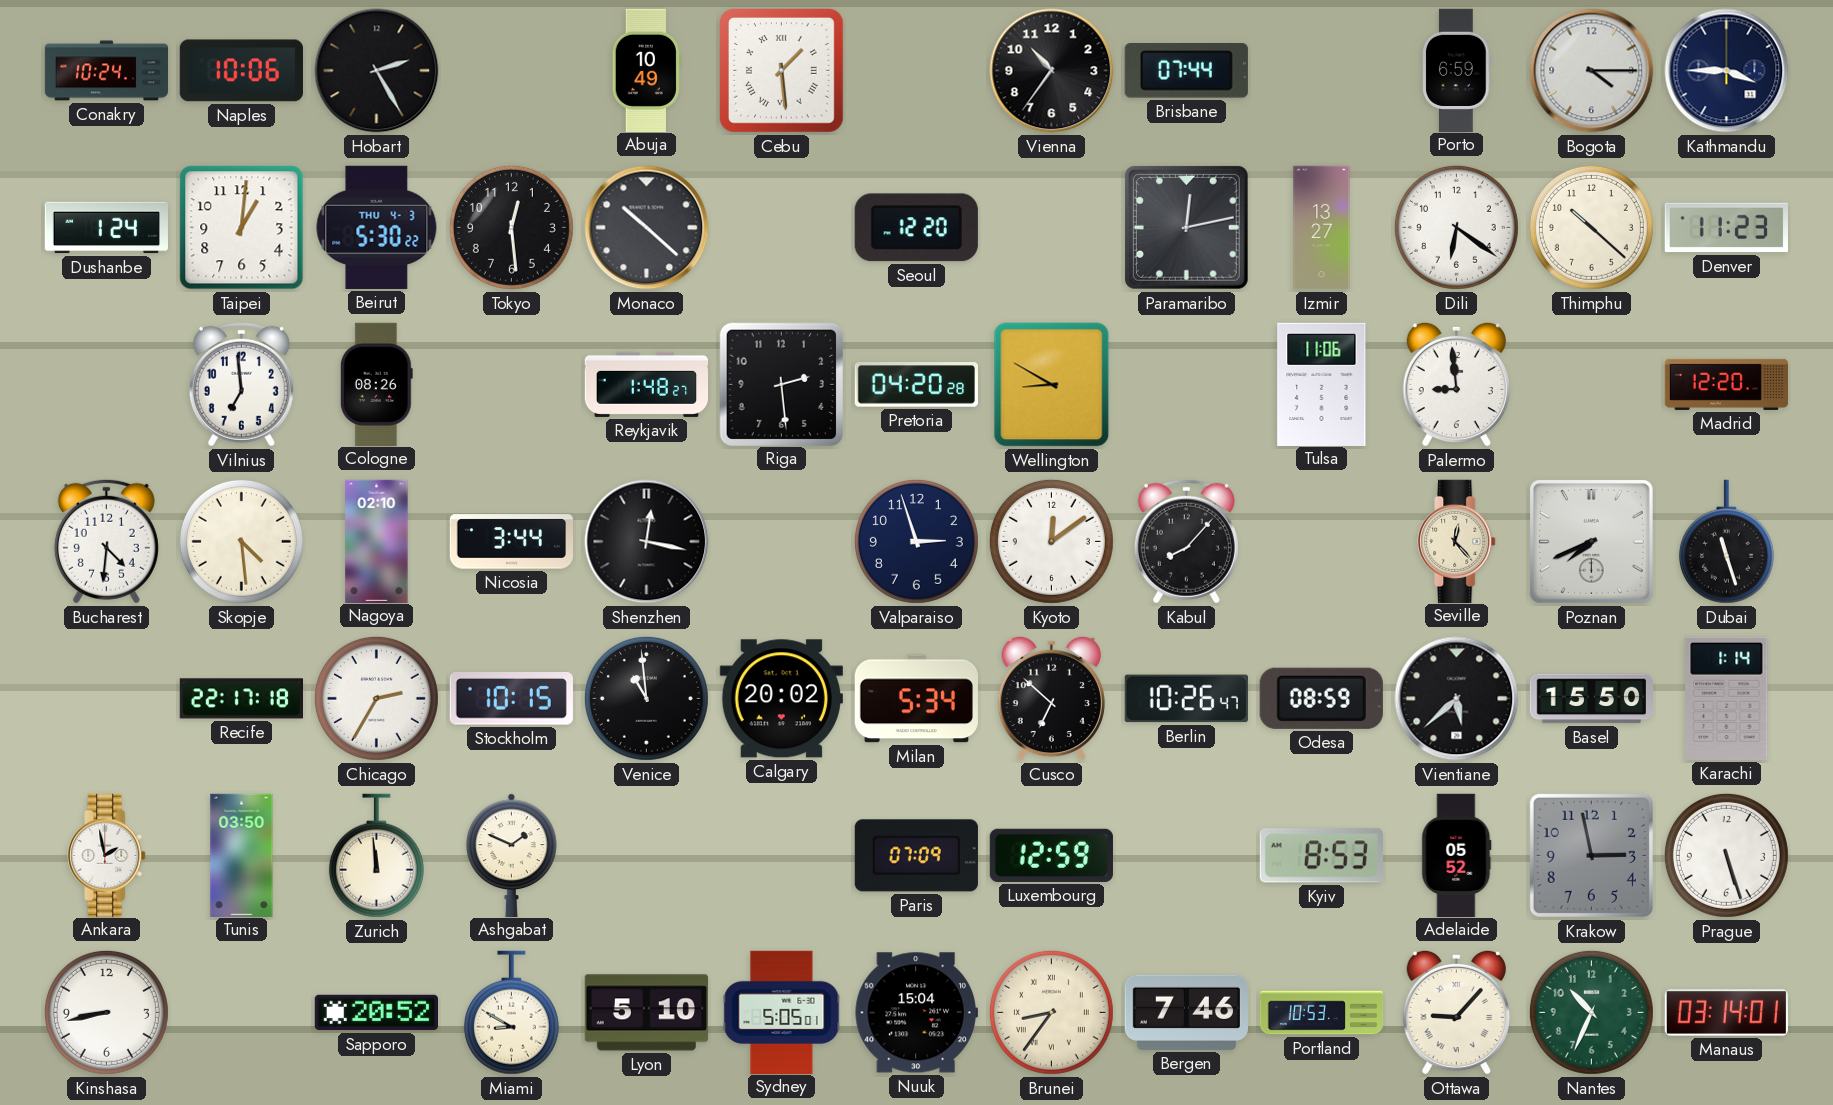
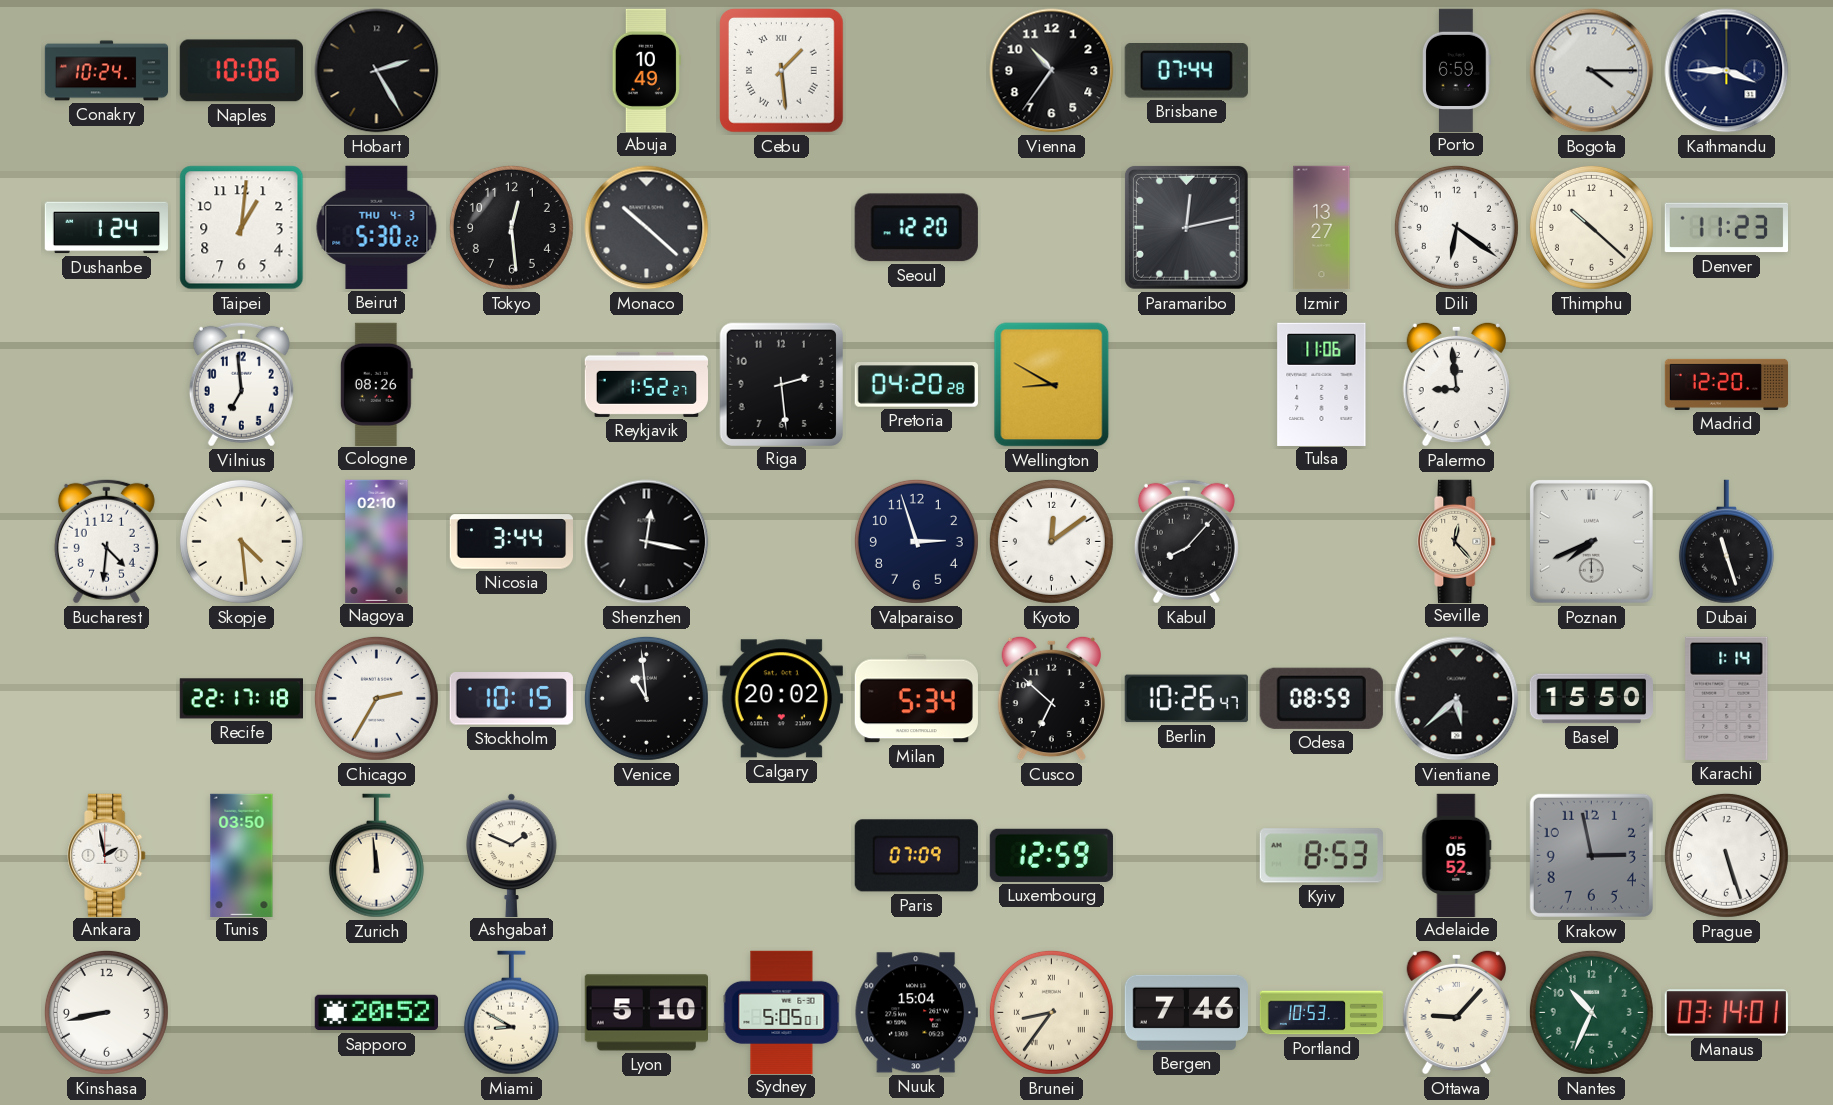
Reykjavik: 1:48 -> 1:52
